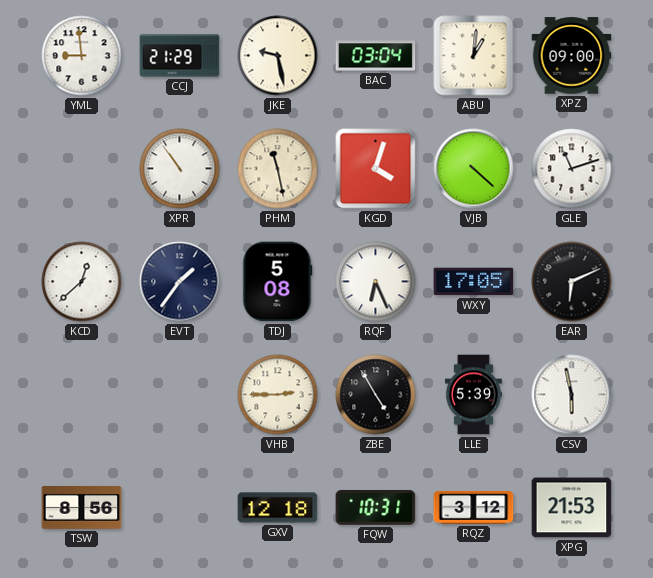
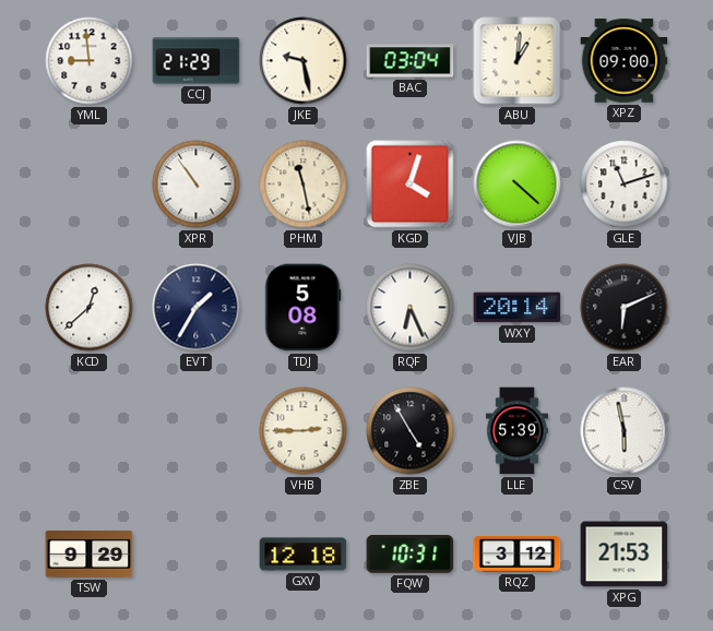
EVT: 1:36 -> 1:35
WXY: 17:05 -> 20:14
TSW: 8:56 -> 9:29
